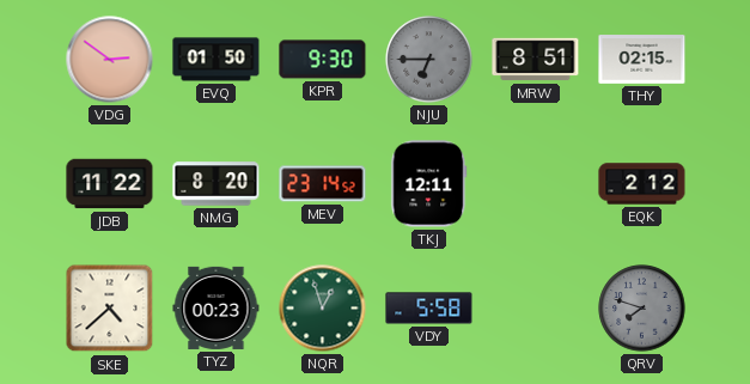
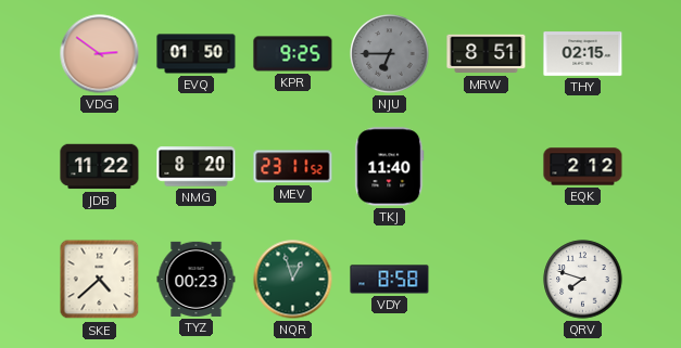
KPR: 9:30 -> 9:25
MEV: 23:14 -> 23:11
TKJ: 12:11 -> 11:40
VDY: 5:58 -> 8:58
QRV dial: grey -> white
